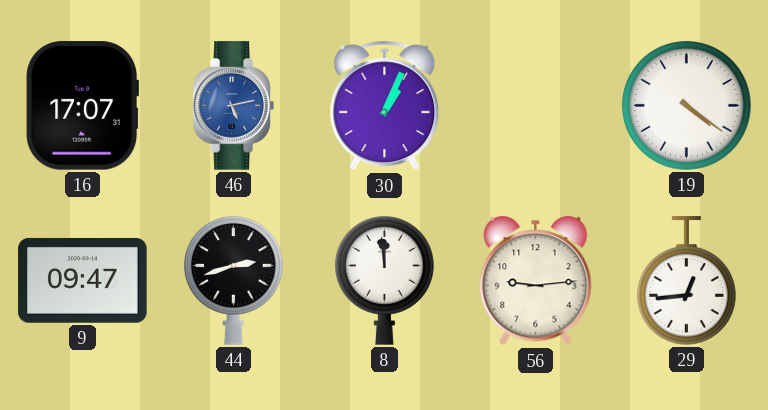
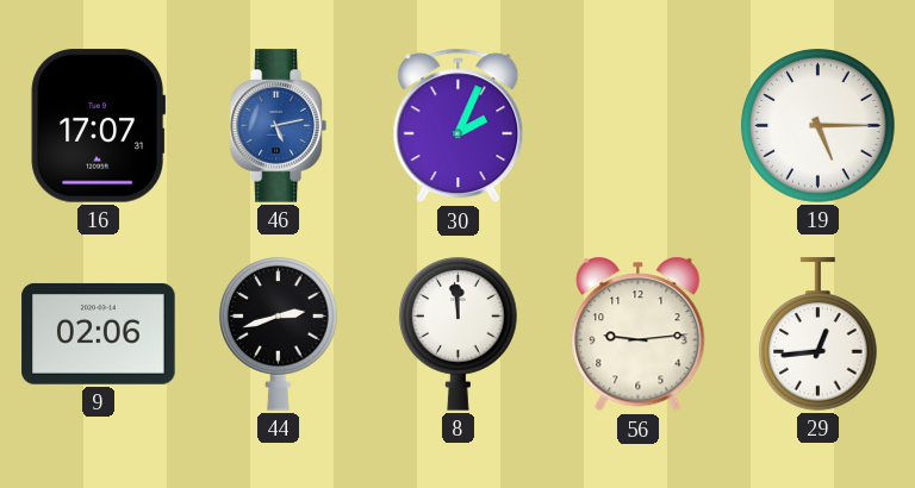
30: 1:04 -> 2:04
19: 4:21 -> 5:15
9: 09:47 -> 02:06
